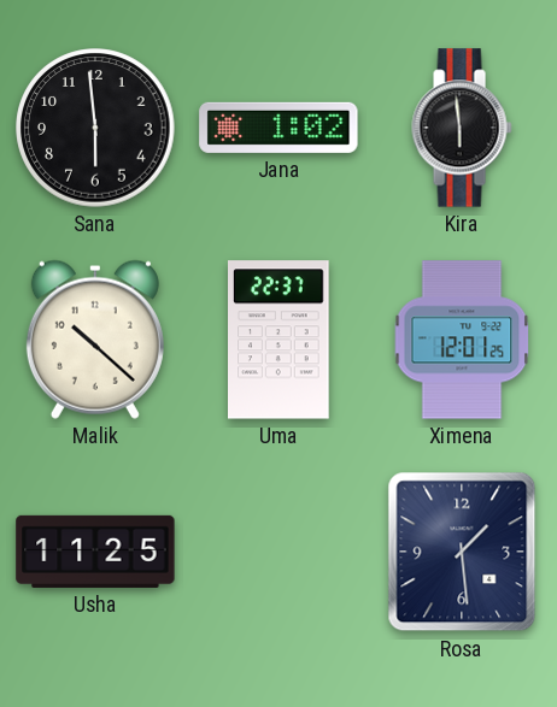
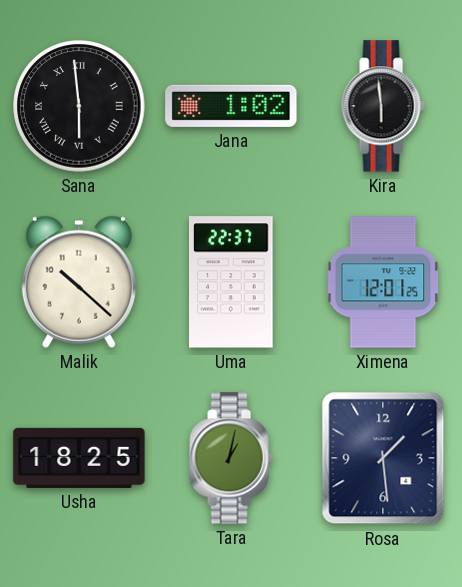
Sana numerals: Arabic -> Roman
Usha: 11:25 -> 18:25
Tara: none -> 1:02
